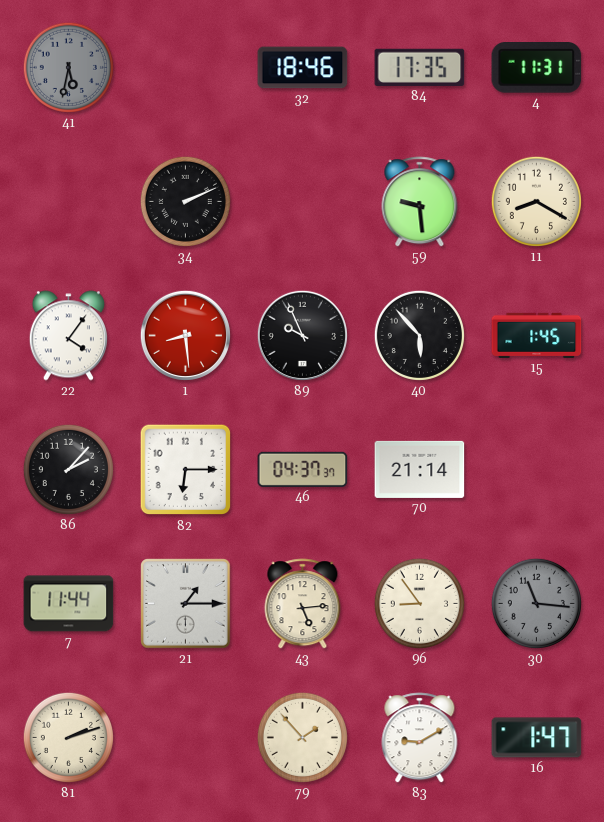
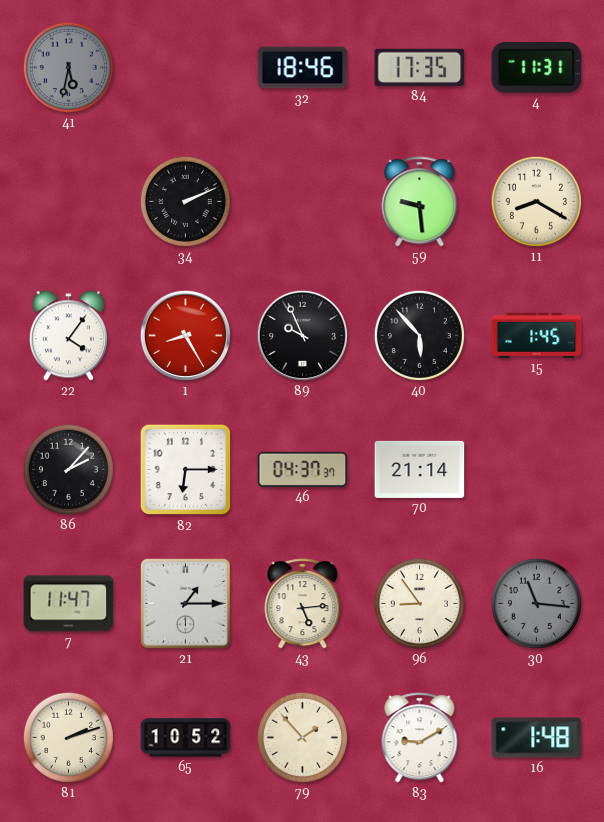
1: 8:29 -> 8:25
7: 11:44 -> 11:47
65: none -> 10:52
16: 1:47 -> 1:48
